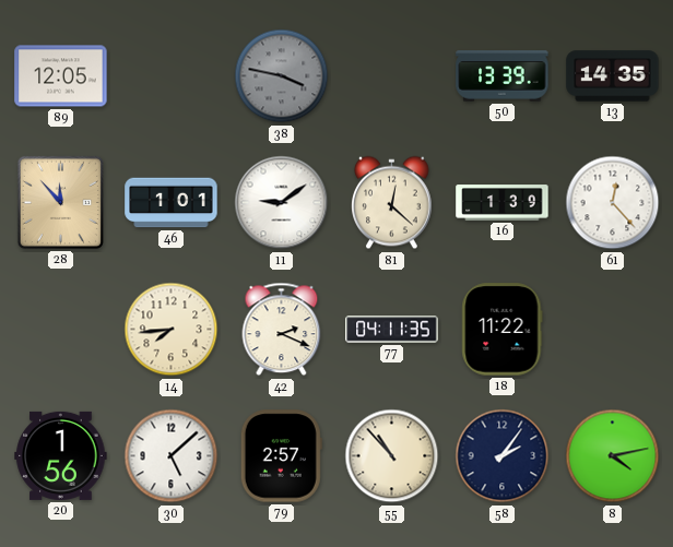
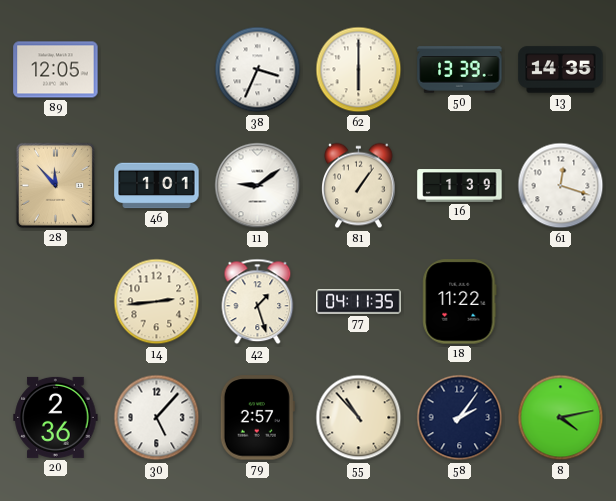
38: 3:47 -> 3:34
38 dial: grey -> white
62: none -> 6:00
81: 12:22 -> 1:06
61: 12:23 -> 12:18
14: 7:44 -> 2:44
42: 2:19 -> 1:27
20: 1:56 -> 2:36
30: 5:08 -> 5:07
